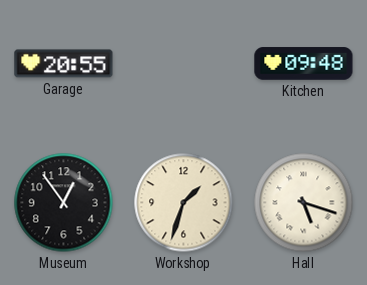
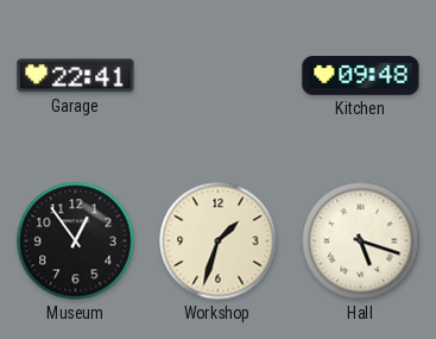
Garage: 20:55 -> 22:41
